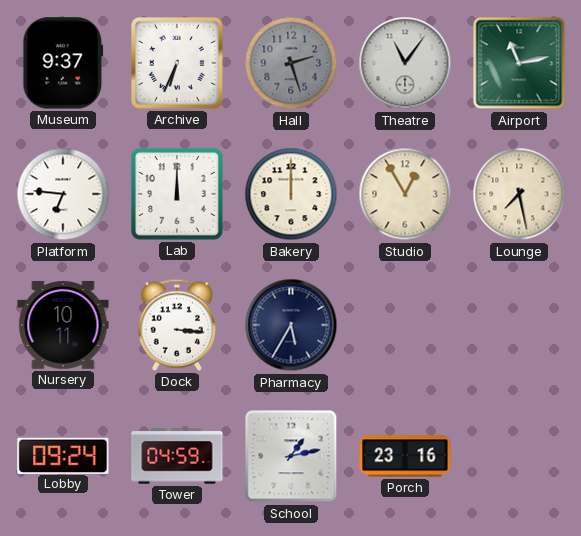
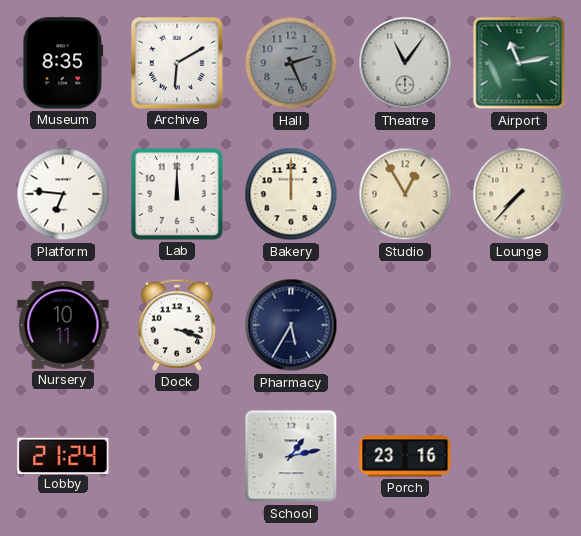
Museum: 9:37 -> 8:35
Archive: 6:34 -> 6:10
Hall: 2:27 -> 2:26
Lounge: 7:28 -> 7:37
Dock: 3:16 -> 3:18
Lobby: 09:24 -> 21:24
Tower: 04:59 -> none
